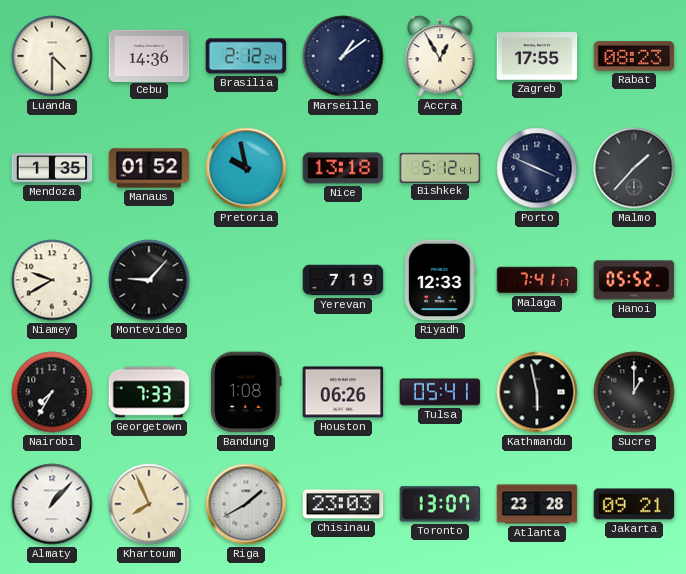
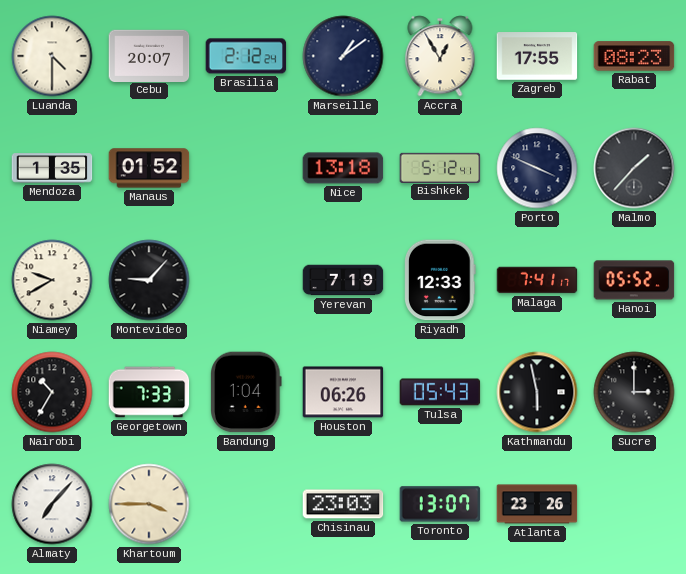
Cebu: 14:36 -> 20:07
Pretoria: 9:58 -> none
Nairobi: 7:35 -> 10:35
Bandung: 1:08 -> 1:04
Tulsa: 05:41 -> 05:43
Sucre: 1:00 -> 3:00
Almaty: 1:07 -> 7:07
Khartoum: 7:56 -> 3:45
Riga: 1:40 -> none
Atlanta: 23:28 -> 23:26
Jakarta: 09:21 -> none
